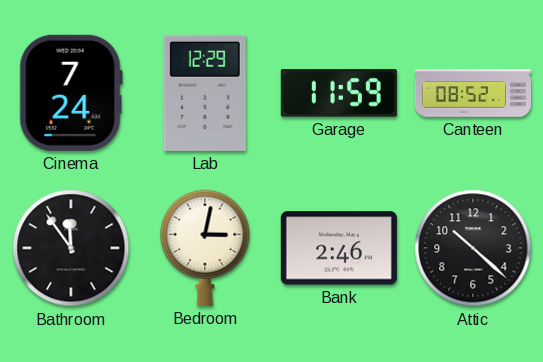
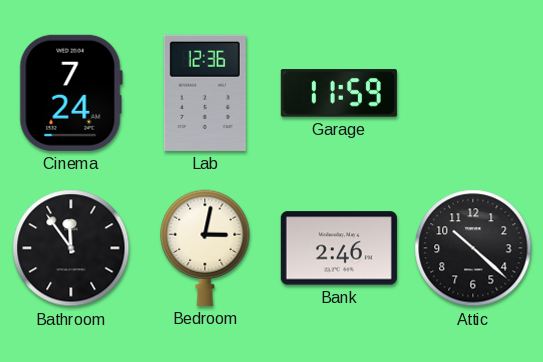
Lab: 12:29 -> 12:36
Canteen: 08:52 -> none
